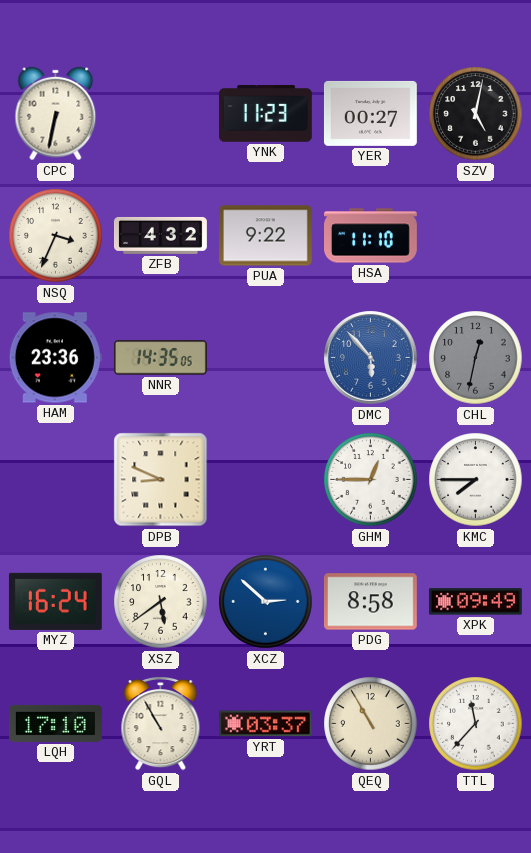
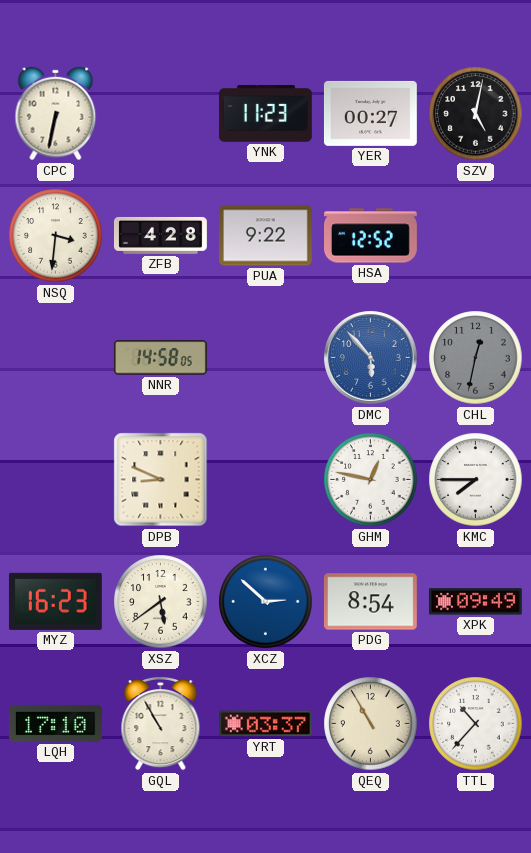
NSQ: 3:34 -> 3:31
ZFB: 4:32 -> 4:28
HSA: 11:10 -> 12:52
HAM: 23:36 -> none
NNR: 14:35 -> 14:58
GHM: 12:45 -> 12:47
MYZ: 16:24 -> 16:23
PDG: 8:58 -> 8:54
TTL: 11:37 -> 10:37
